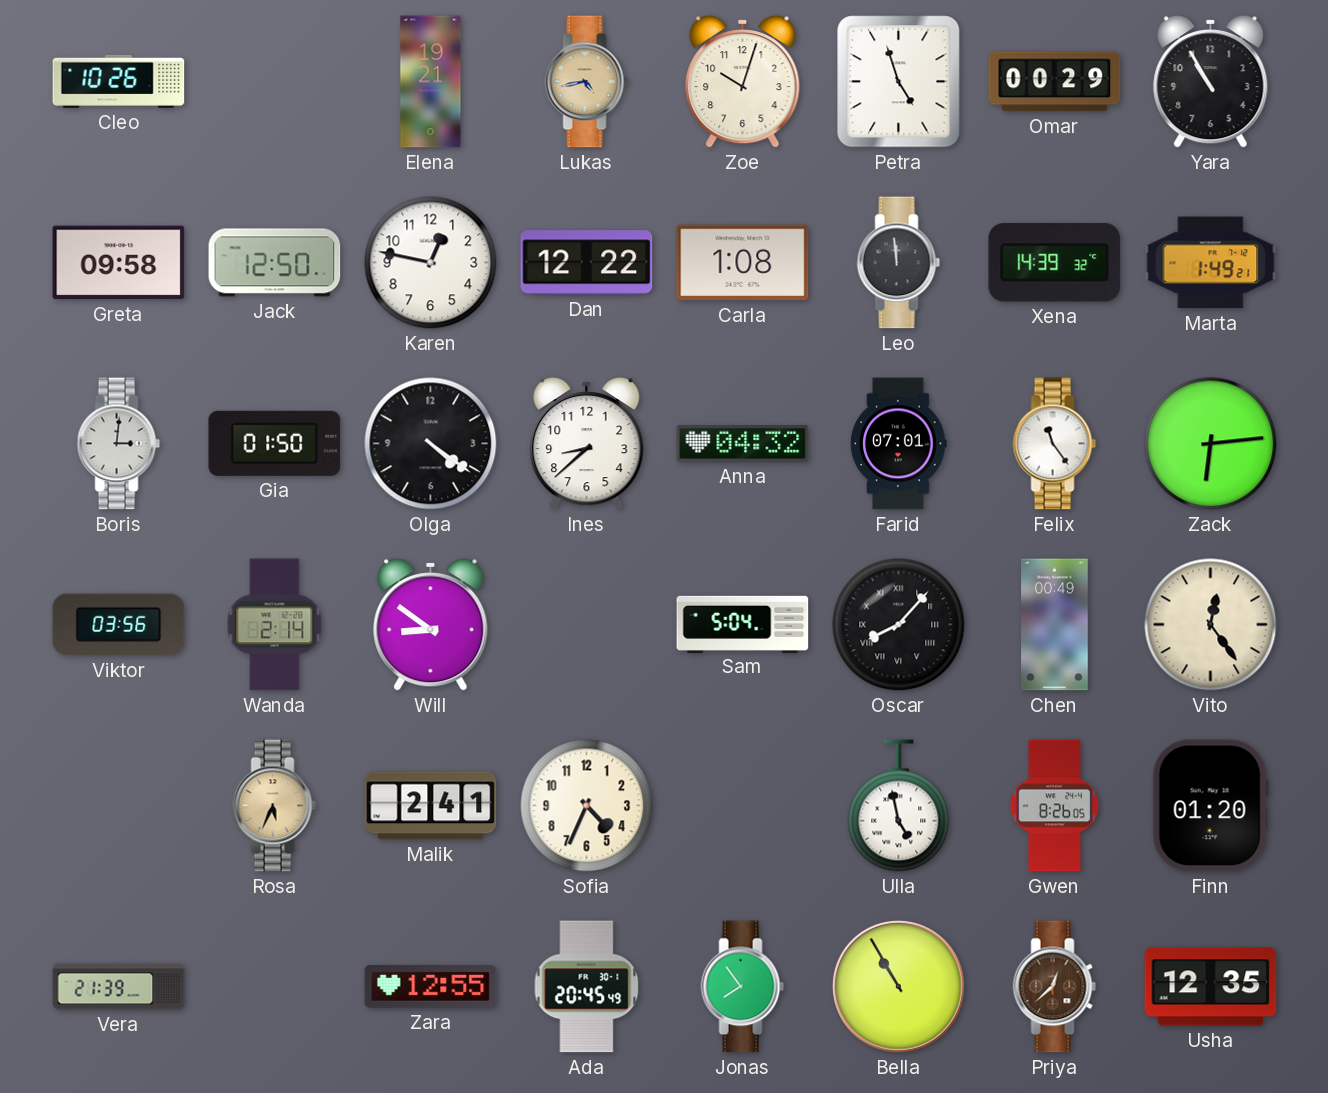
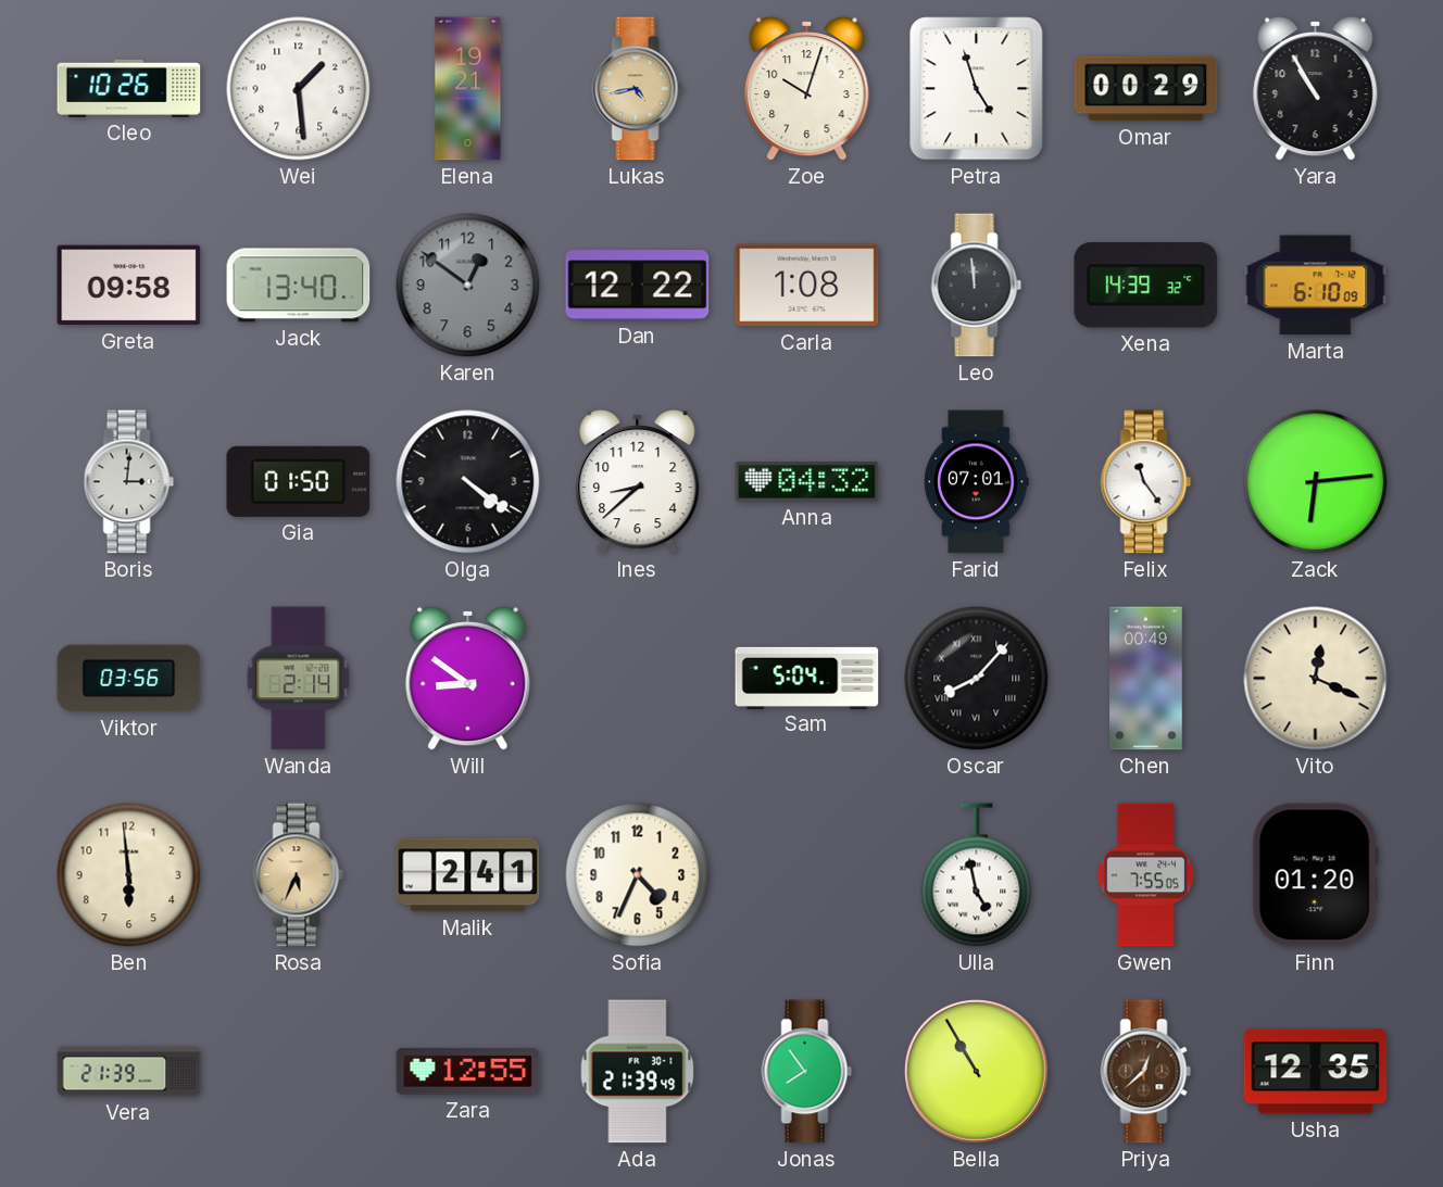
Wei: none -> 1:29
Jack: 12:50 -> 13:40
Karen: 12:47 -> 12:51
Karen dial: white -> grey
Marta: 1:49 -> 6:10
Vito: 12:24 -> 12:19
Ben: none -> 5:59
Gwen: 8:26 -> 7:55
Ada: 20:45 -> 21:39
